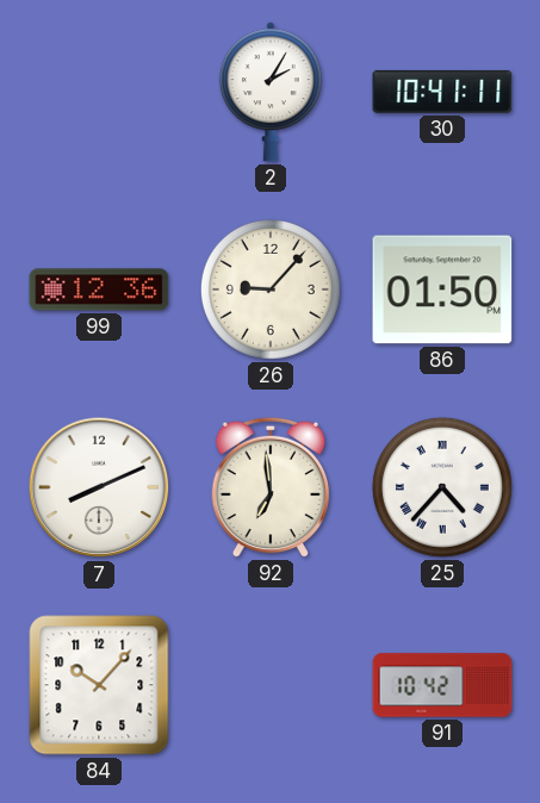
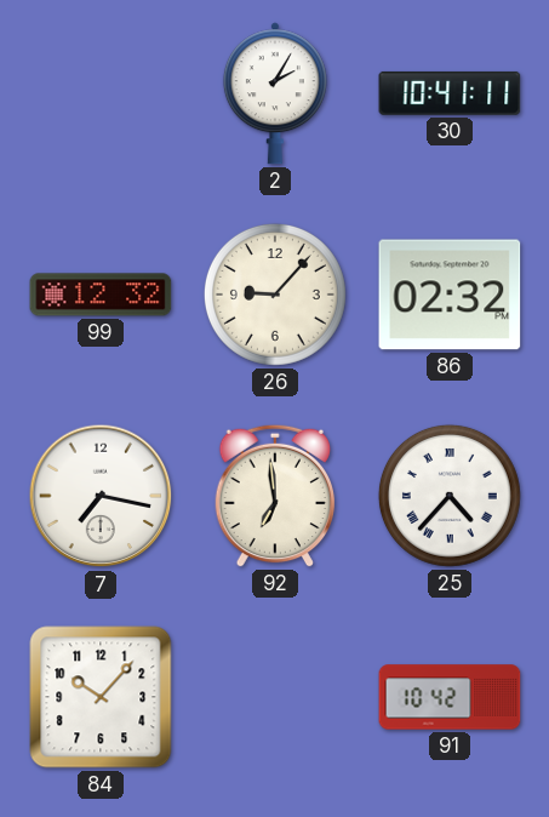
99: 12:36 -> 12:32
86: 01:50 -> 02:32
7: 8:11 -> 7:17
